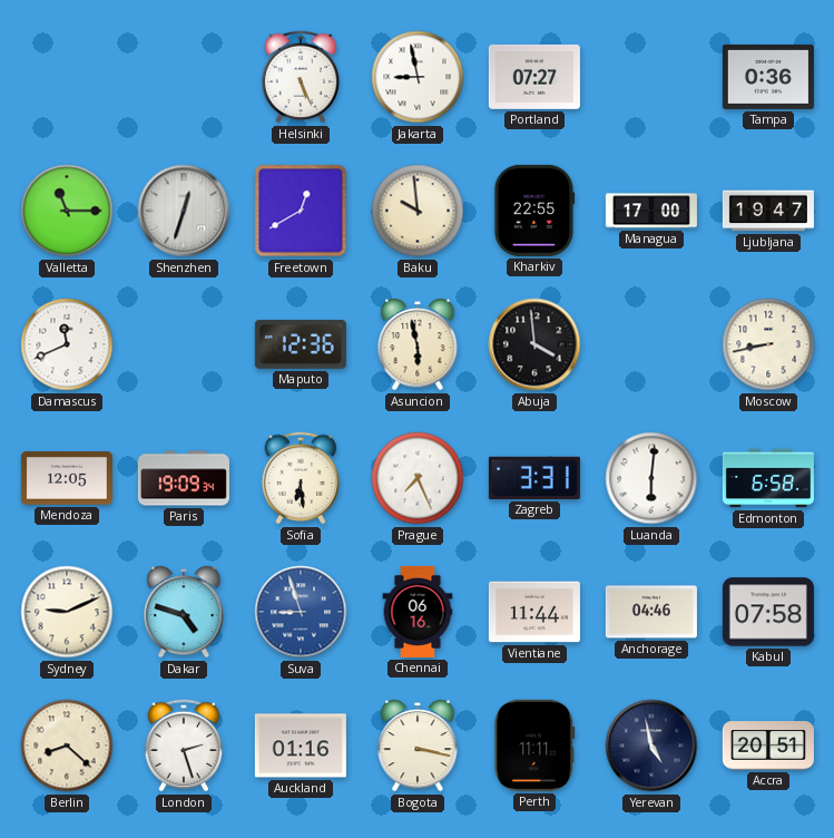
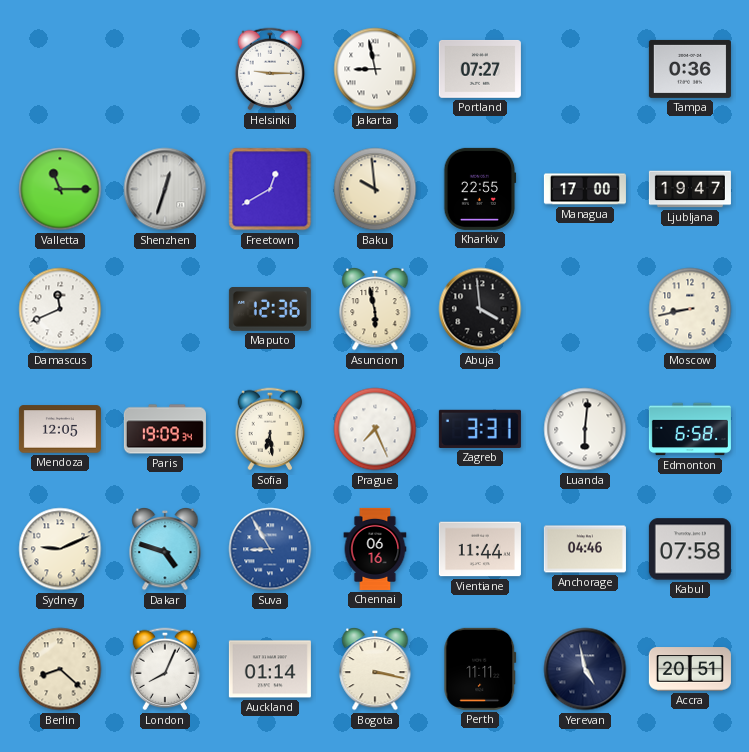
Helsinki: 5:26 -> 9:15
Suva: 8:57 -> 8:55
London: 2:27 -> 8:04
Auckland: 01:16 -> 01:14
